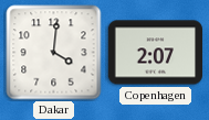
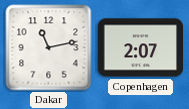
Dakar: 4:01 -> 11:13
